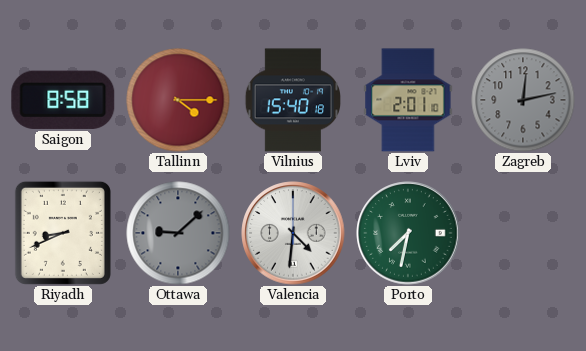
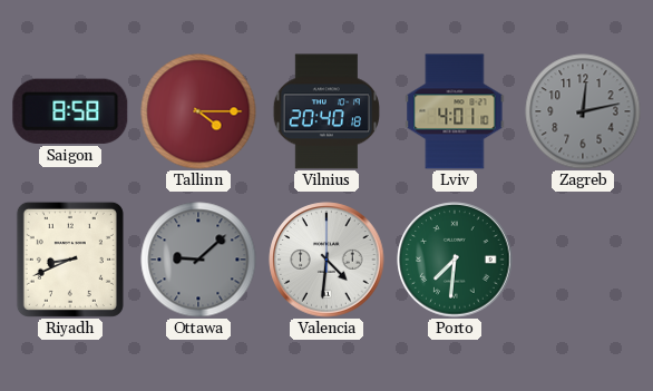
Vilnius: 15:40 -> 20:40
Lviv: 2:01 -> 4:01
Porto: 7:32 -> 7:31
